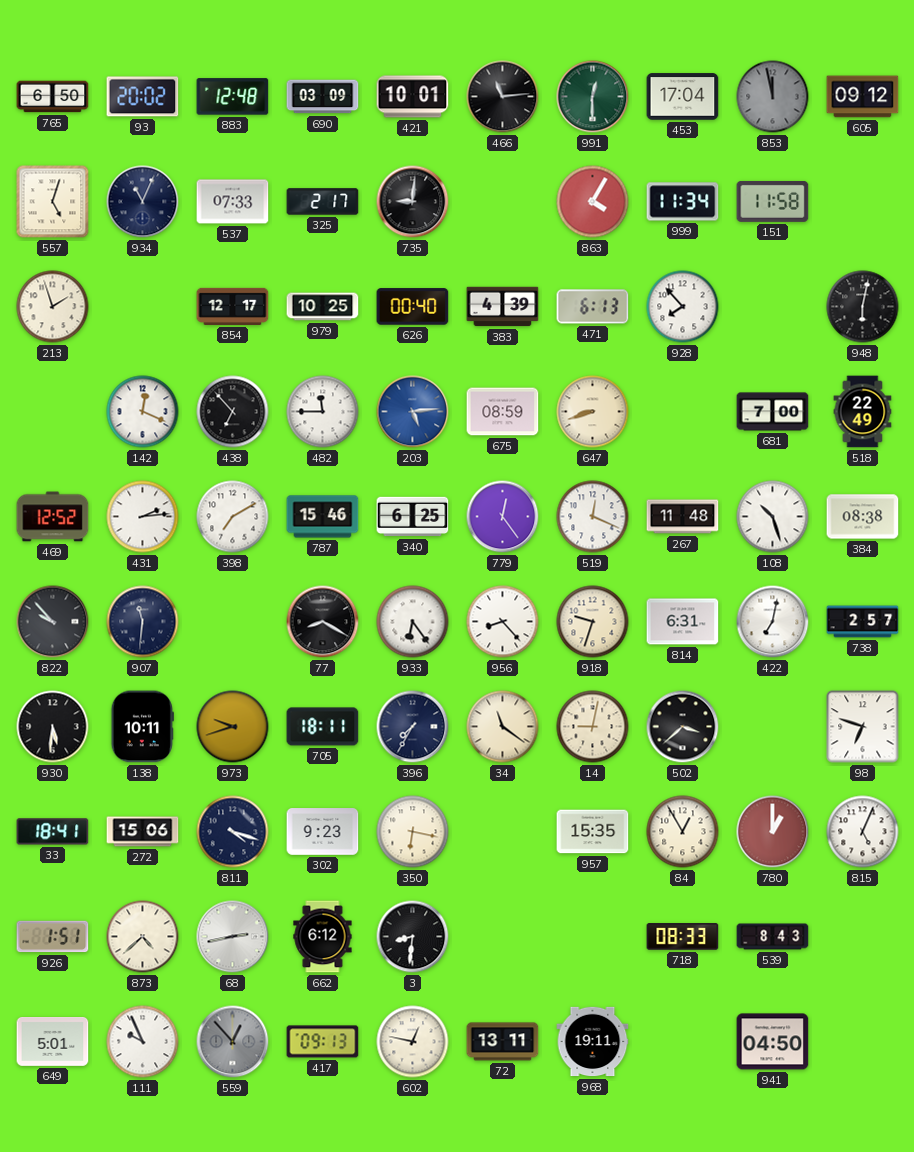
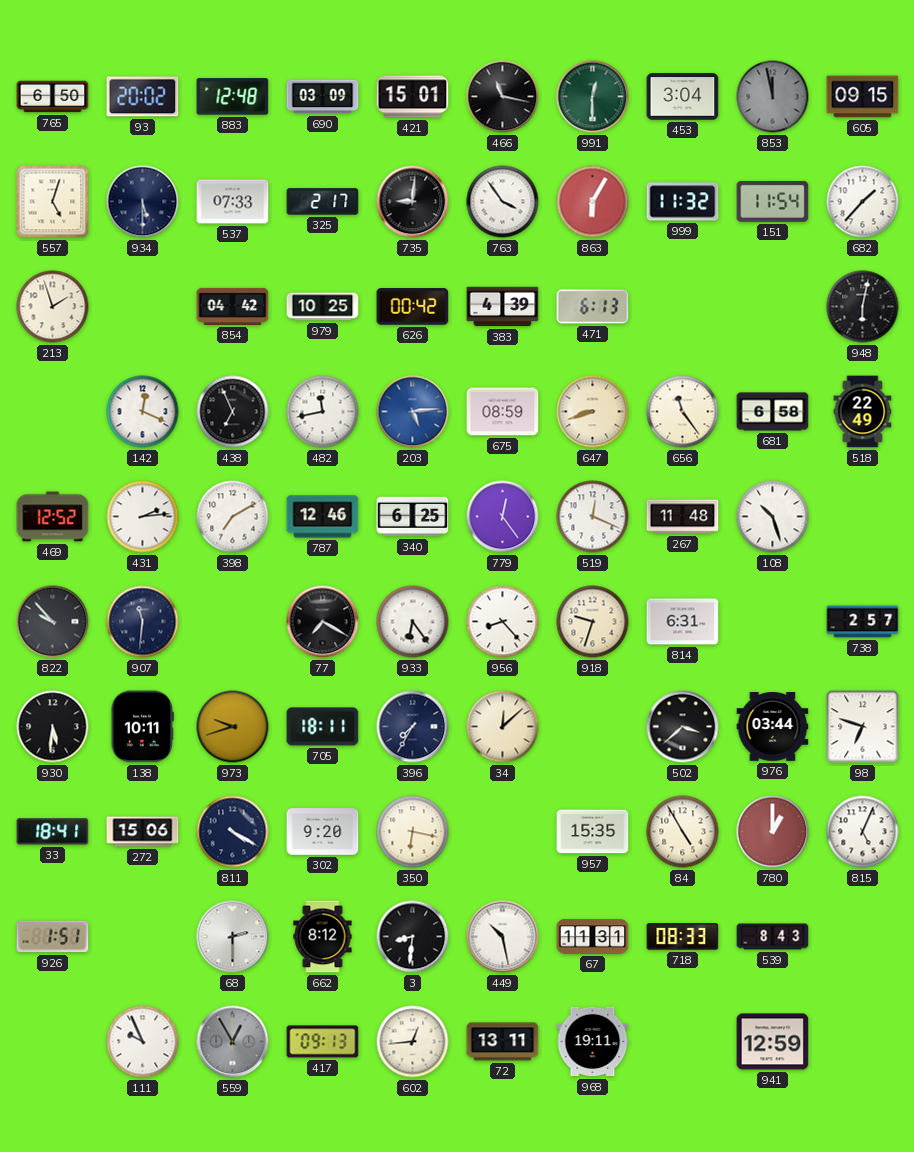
421: 10:01 -> 15:01
466: 11:14 -> 11:17
453: 17:04 -> 3:04
605: 09:12 -> 09:15
934: 11:04 -> 5:30
763: none -> 3:54
863: 4:05 -> 6:05
999: 11:34 -> 11:32
151: 11:58 -> 11:54
682: none -> 1:37
854: 12:17 -> 04:42
626: 00:40 -> 00:42
928: 7:53 -> none
438: 6:53 -> 6:56
482: 11:45 -> 11:43
656: none -> 11:24
681: 7:00 -> 6:58
787: 15:46 -> 12:46
384: 08:38 -> none
77: 8:20 -> 7:20
422: 7:02 -> none
34: 11:21 -> 12:08
14: 9:02 -> none
976: none -> 03:44
811: 4:18 -> 4:20
302: 9:23 -> 9:20
84: 12:55 -> 4:55
873: 4:38 -> none
68: 2:43 -> 2:30
662: 6:12 -> 8:12
449: none -> 10:28
67: none -> 11:31
649: 5:01 -> none
559: 12:53 -> 12:55
602: 12:47 -> 12:44
941: 04:50 -> 12:59
